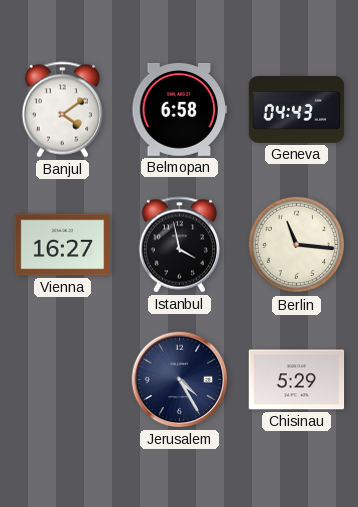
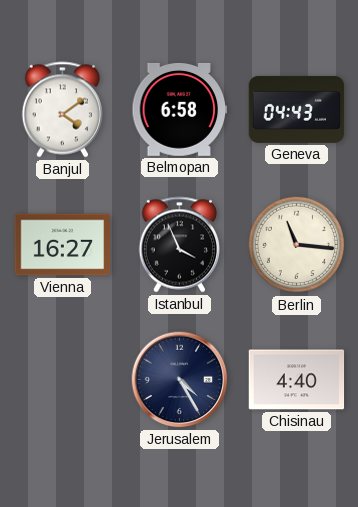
Istanbul: 3:58 -> 3:56
Chisinau: 5:29 -> 4:40
